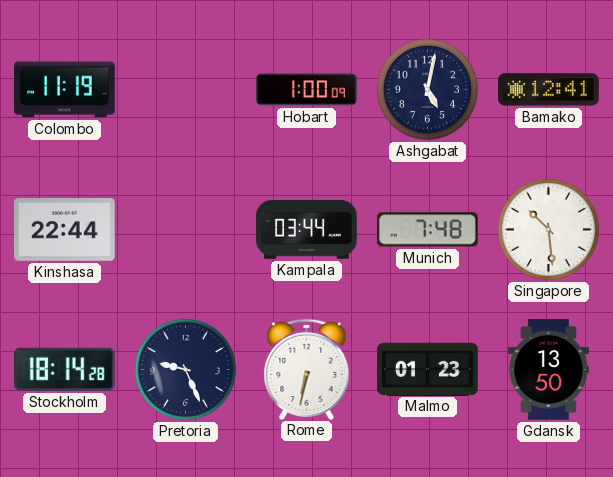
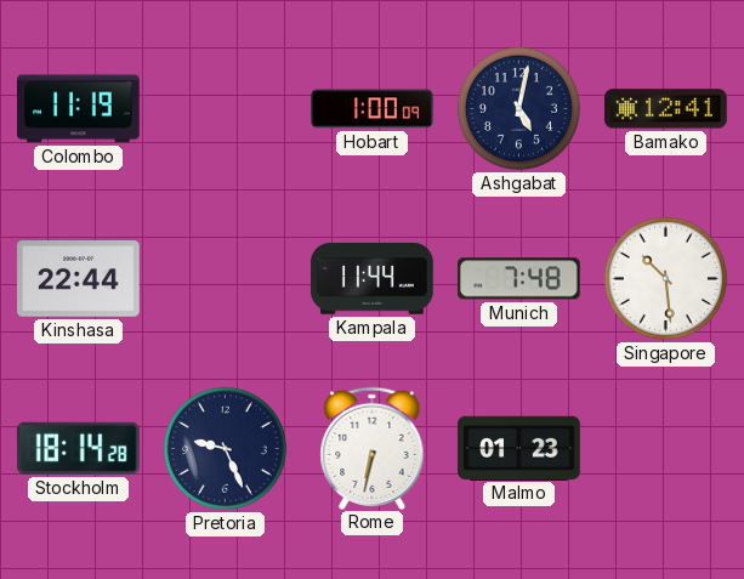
Kampala: 03:44 -> 11:44
Gdansk: 13:50 -> none
